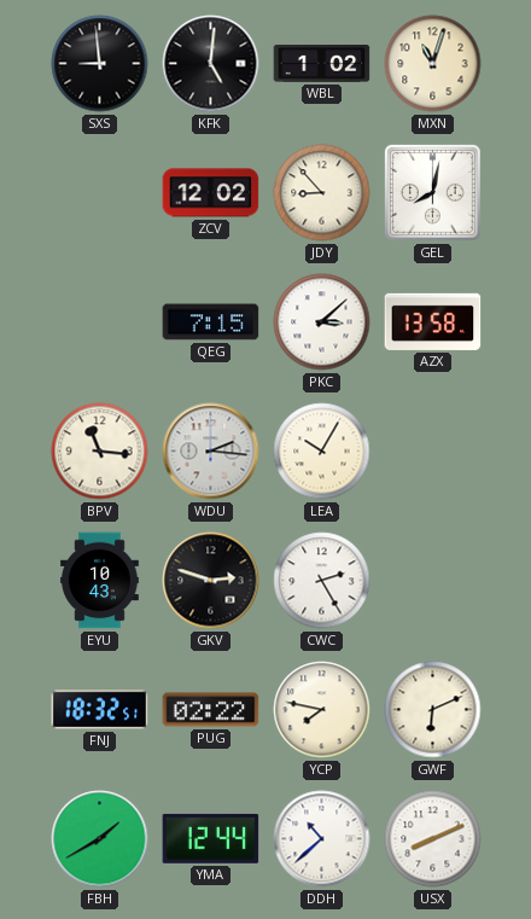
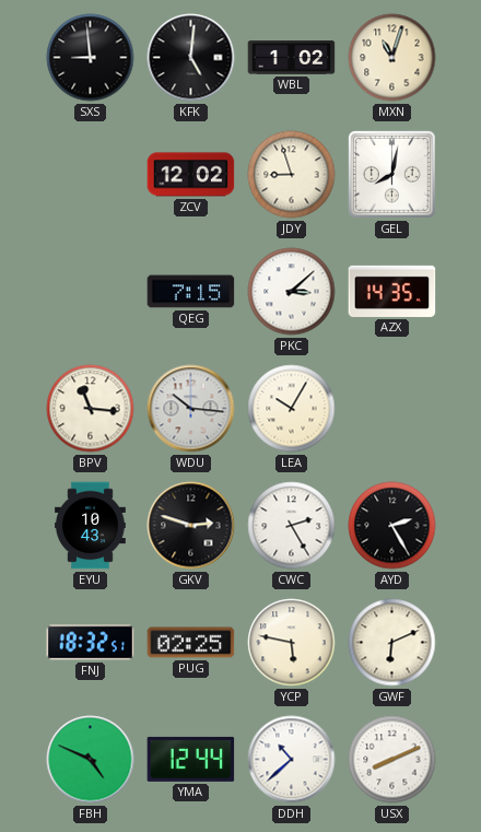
JDY: 8:53 -> 8:57
AZX: 13:58 -> 14:35
WDU: 2:16 -> 10:16
AYD: none -> 2:25
PUG: 02:22 -> 02:25
YCP: 7:47 -> 5:47
FBH: 1:40 -> 4:49
